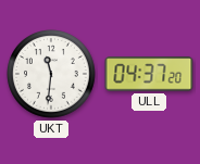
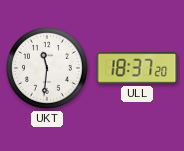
ULL: 04:37 -> 18:37
